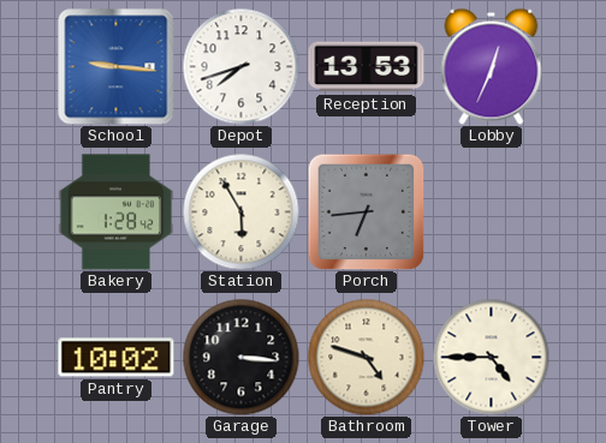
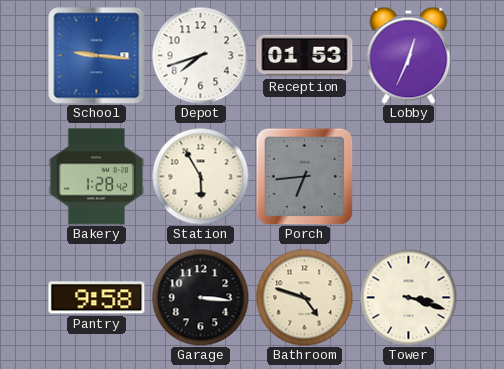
Reception: 13:53 -> 01:53
Pantry: 10:02 -> 9:58
Tower: 4:45 -> 3:18
